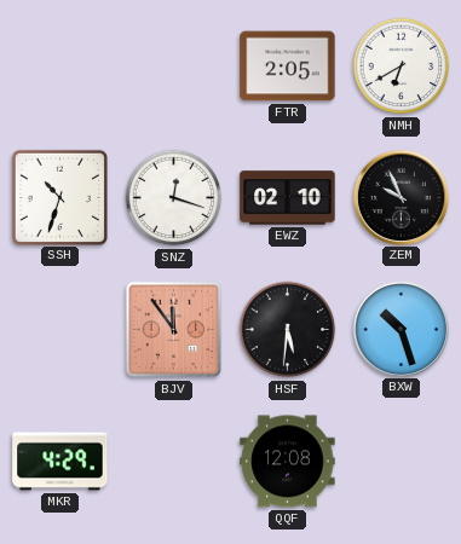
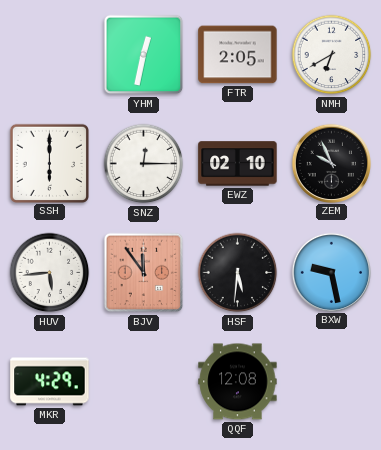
YHM: none -> 12:32
SSH: 10:33 -> 6:00
SNZ: 12:18 -> 12:15
HUV: none -> 5:44
BXW: 10:27 -> 9:28
